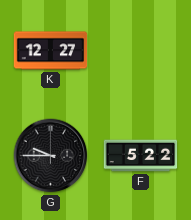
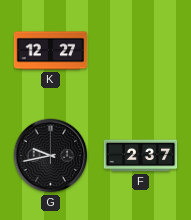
G: 9:45 -> 9:43
F: 5:22 -> 2:37
